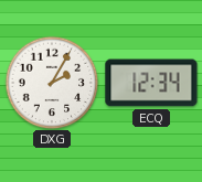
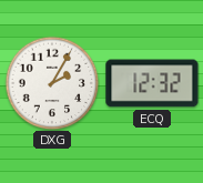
ECQ: 12:34 -> 12:32
